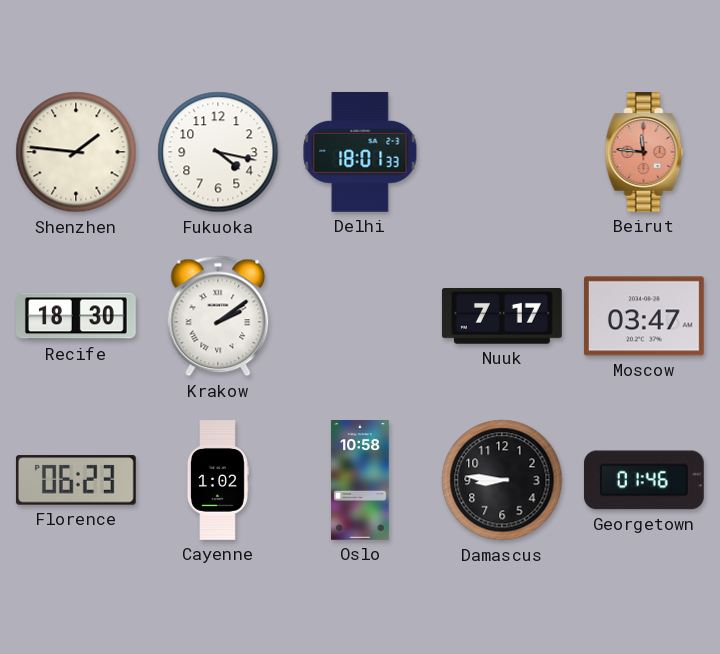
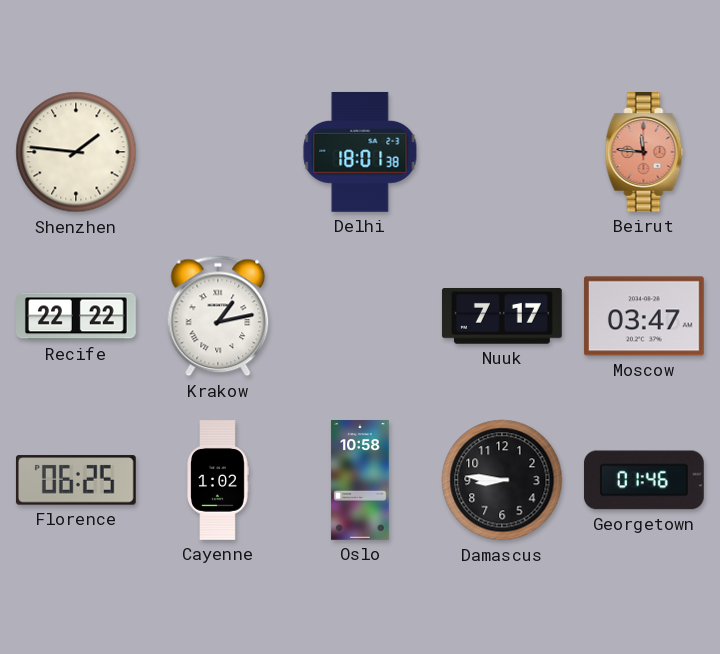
Fukuoka: 4:17 -> none
Delhi: 18:01:33 -> 18:01:38
Recife: 18:30 -> 22:22
Krakow: 2:09 -> 1:13
Florence: 06:23 -> 06:25
